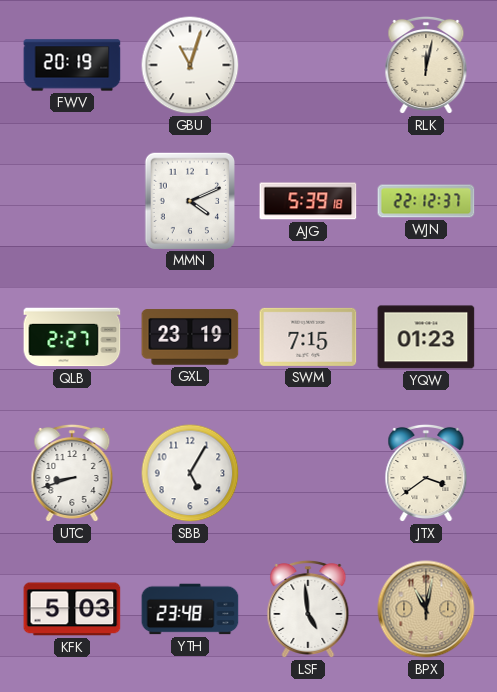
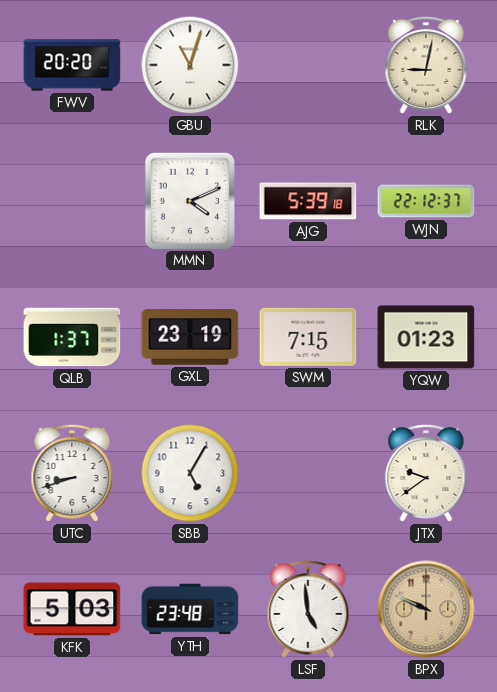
FWV: 20:19 -> 20:20
RLK: 12:02 -> 9:02
QLB: 2:27 -> 1:37
JTX: 3:39 -> 9:39
BPX: 11:02 -> 9:49
